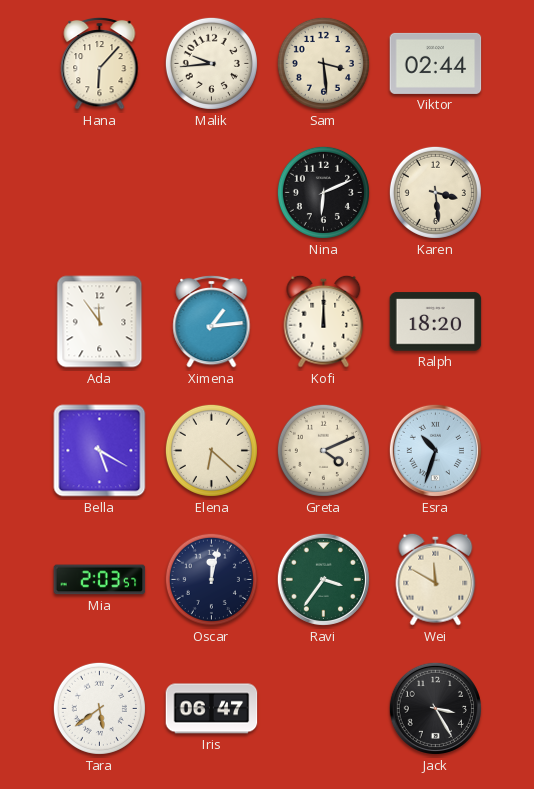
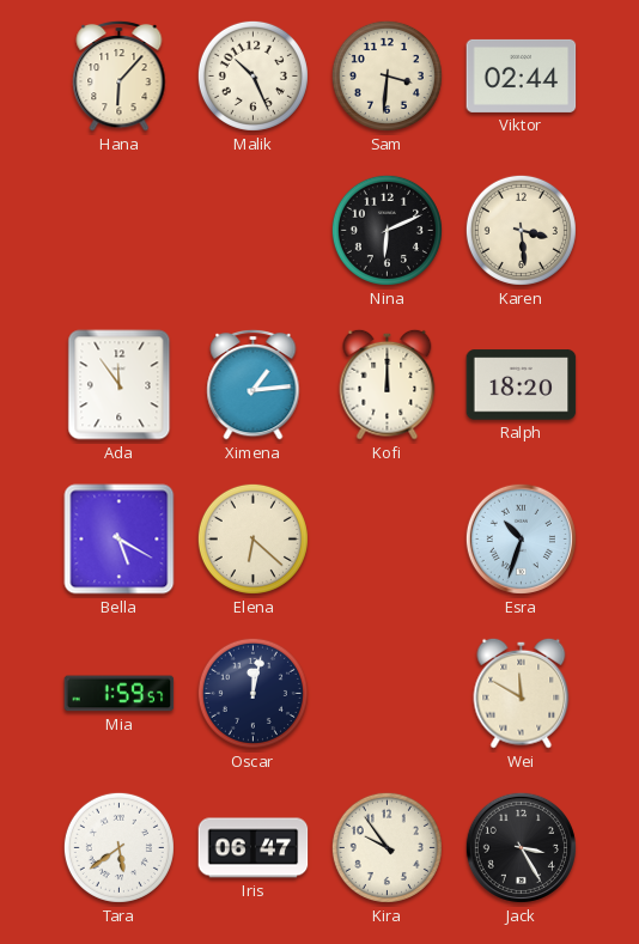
Malik: 9:44 -> 10:26
Sam: 3:29 -> 3:31
Greta: 4:11 -> none
Mia: 2:03 -> 1:59
Ravi: 3:36 -> none
Kira: none -> 9:54
